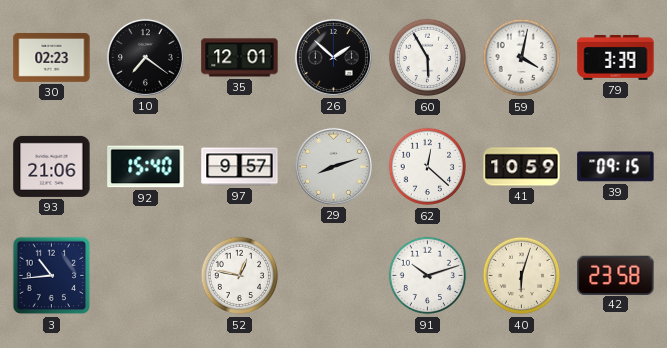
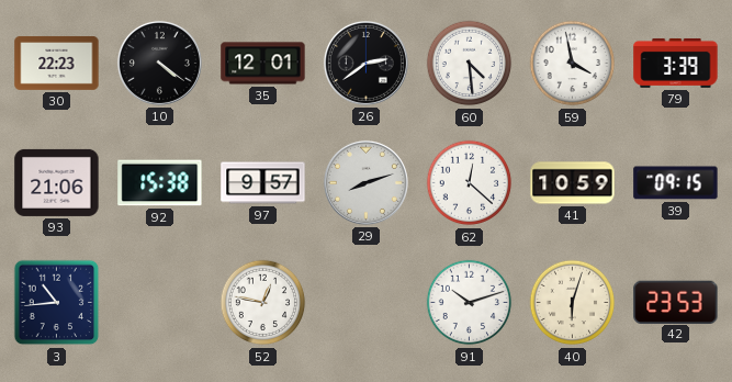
30: 02:23 -> 22:23
10: 7:21 -> 4:21
26: 1:52 -> 2:39
60: 5:55 -> 4:29
59: 4:02 -> 3:58
92: 15:40 -> 15:38
42: 23:58 -> 23:53
